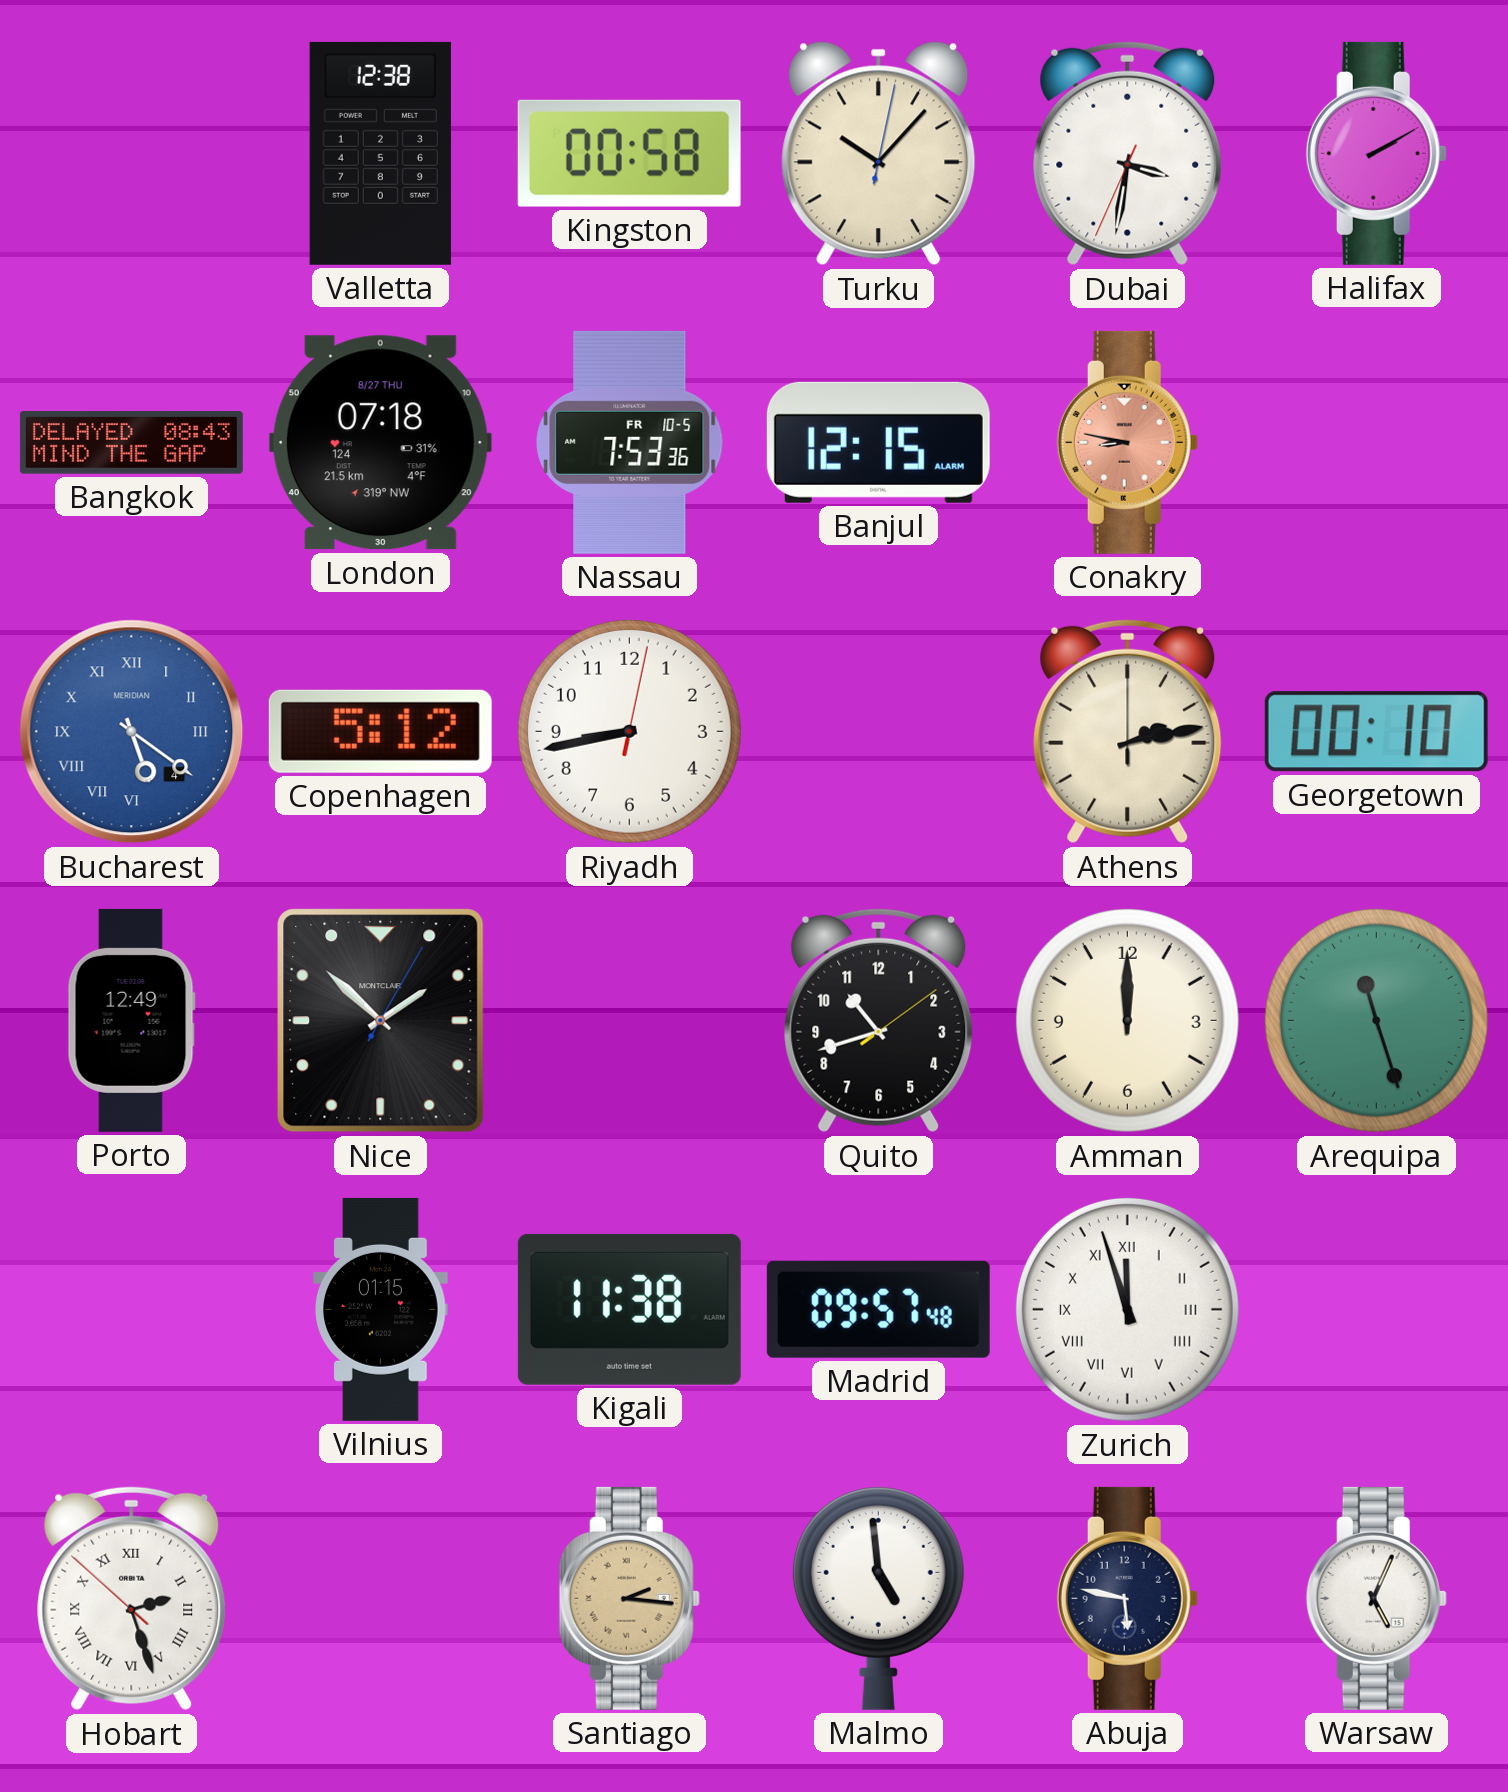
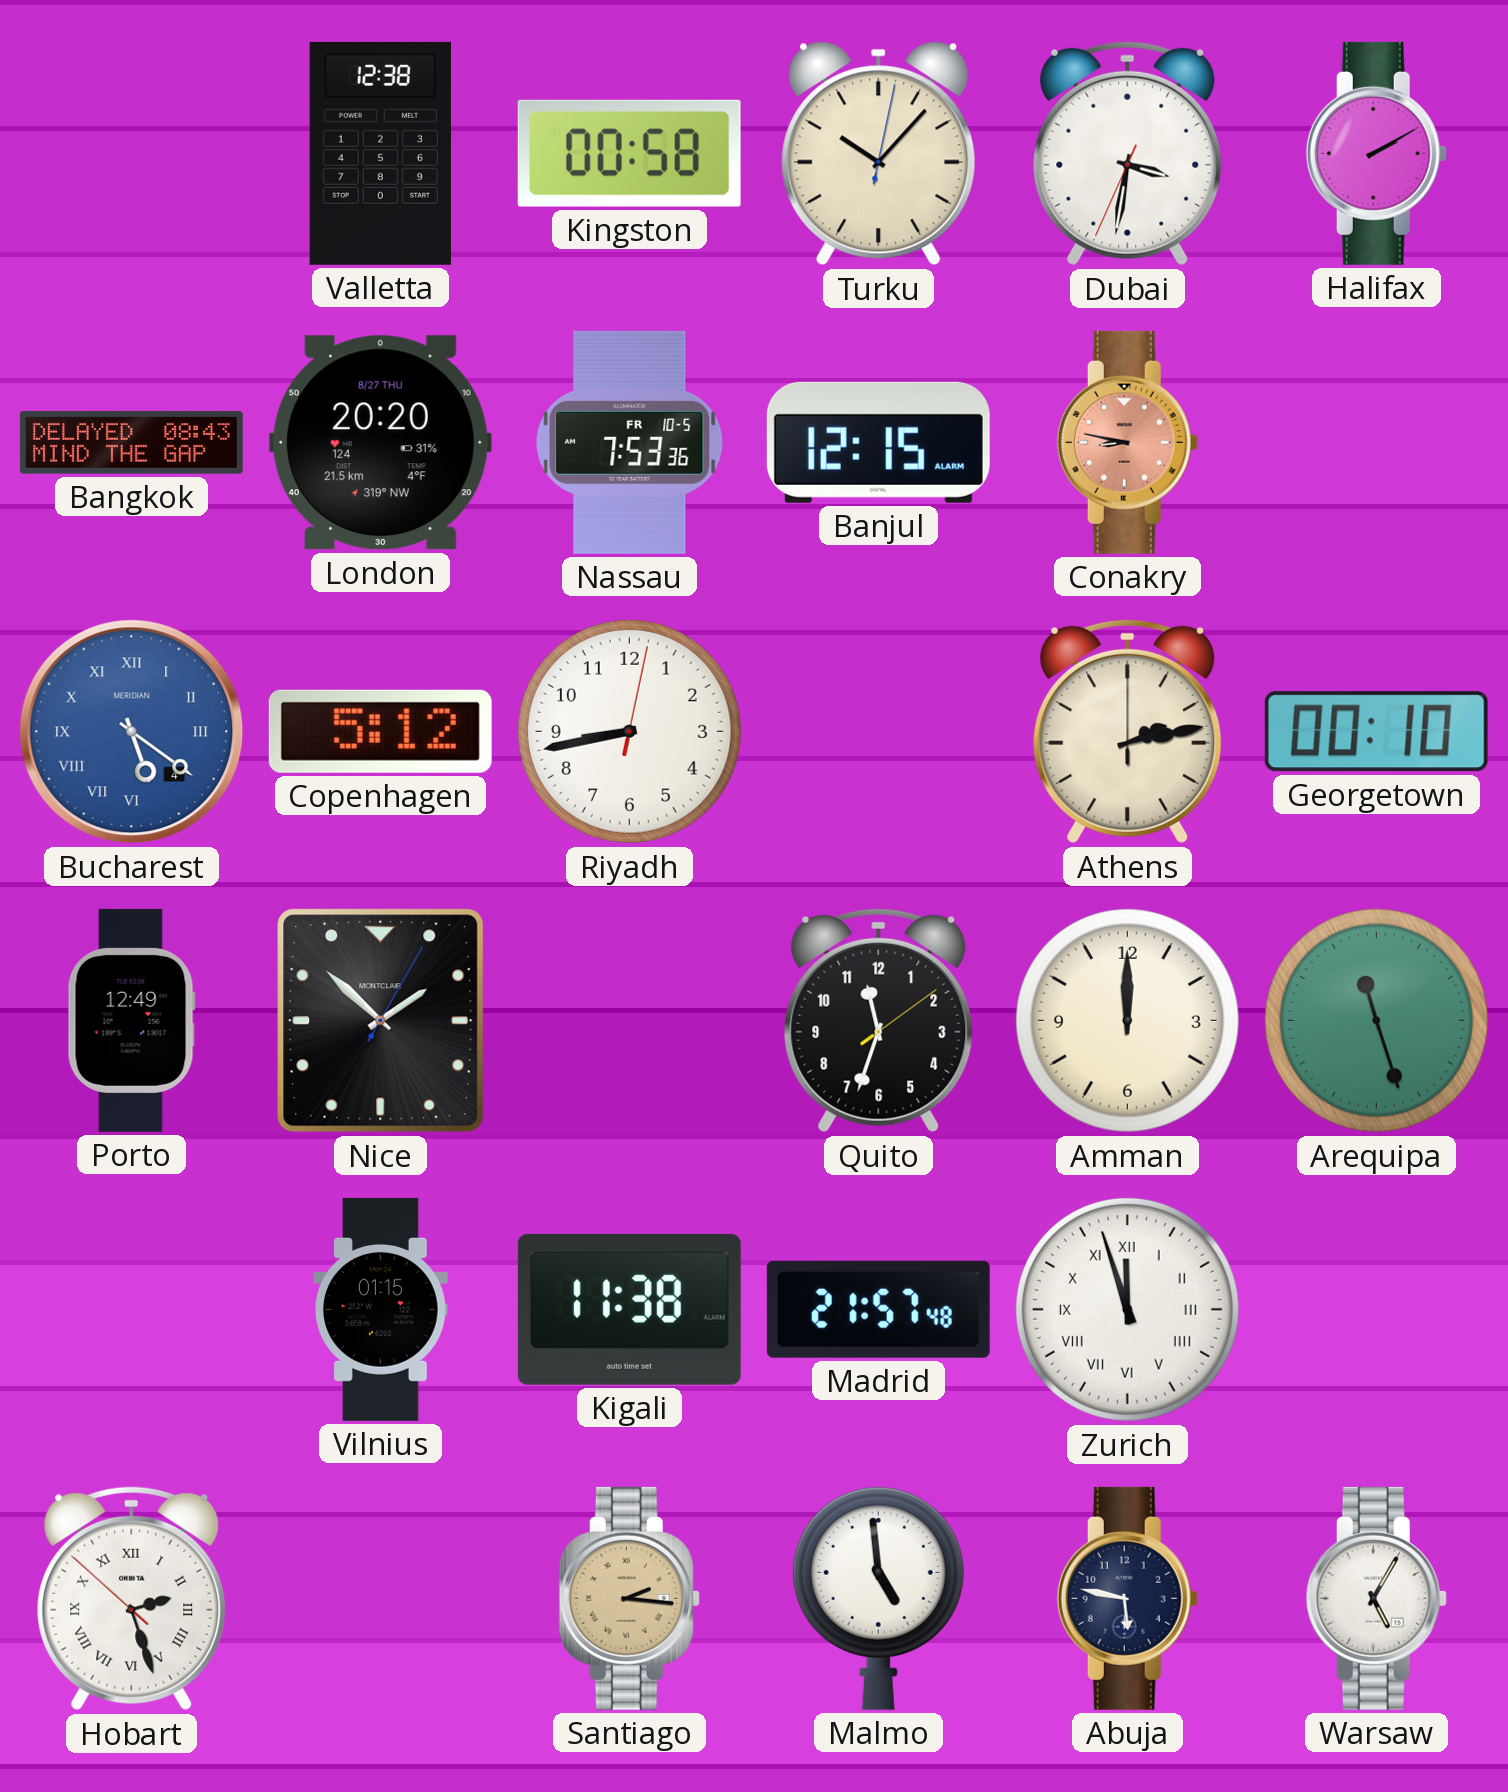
London: 07:18 -> 20:20
Quito: 10:42 -> 11:33
Madrid: 09:57 -> 21:57
Warsaw: 5:04 -> 5:05
